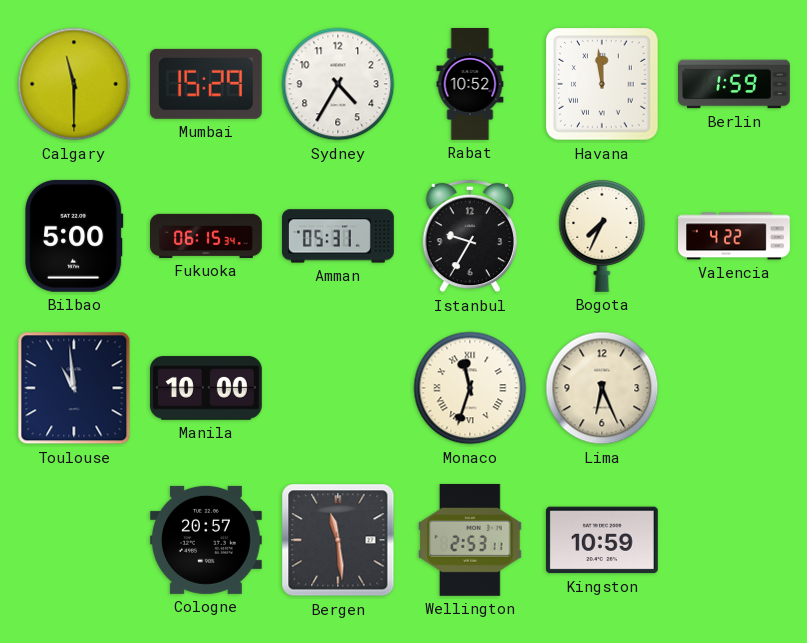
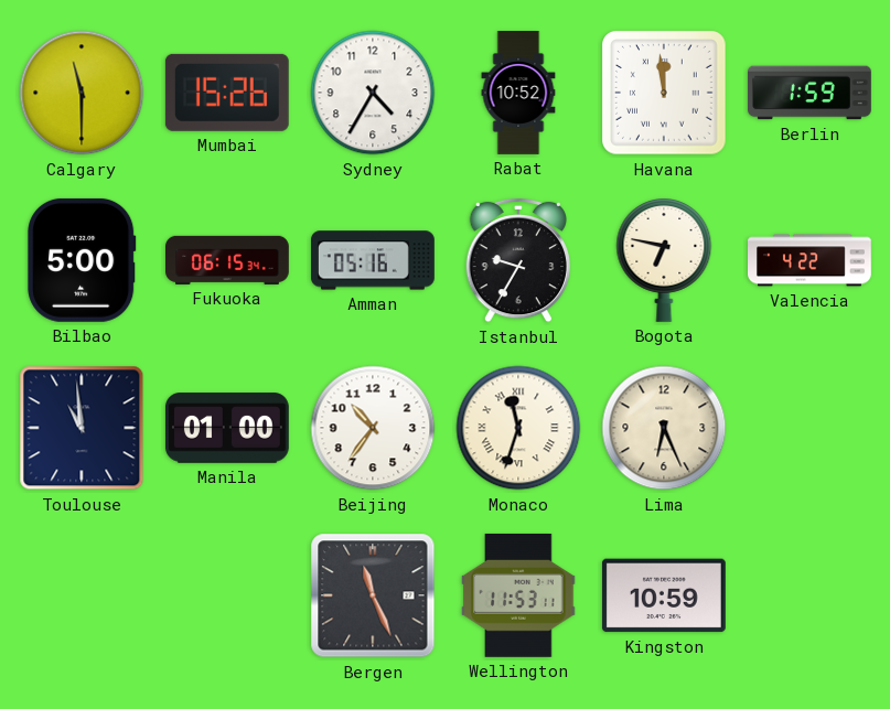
Mumbai: 15:29 -> 15:26
Amman: 05:31 -> 05:16
Bogota: 7:34 -> 6:47
Manila: 10:00 -> 01:00
Beijing: none -> 10:36
Cologne: 20:57 -> none
Bergen: 11:29 -> 11:26
Wellington: 2:53 -> 11:53
